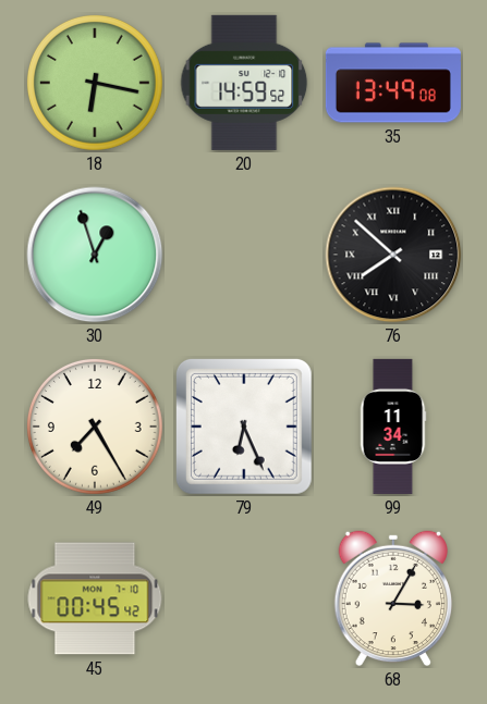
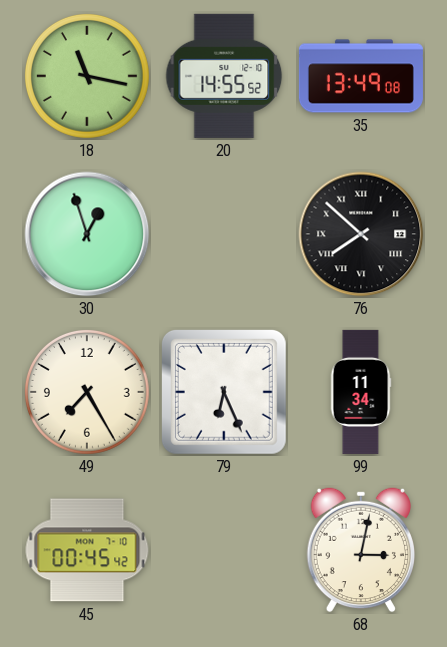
18: 6:17 -> 11:17
20: 14:59 -> 14:55
68: 3:05 -> 3:02
